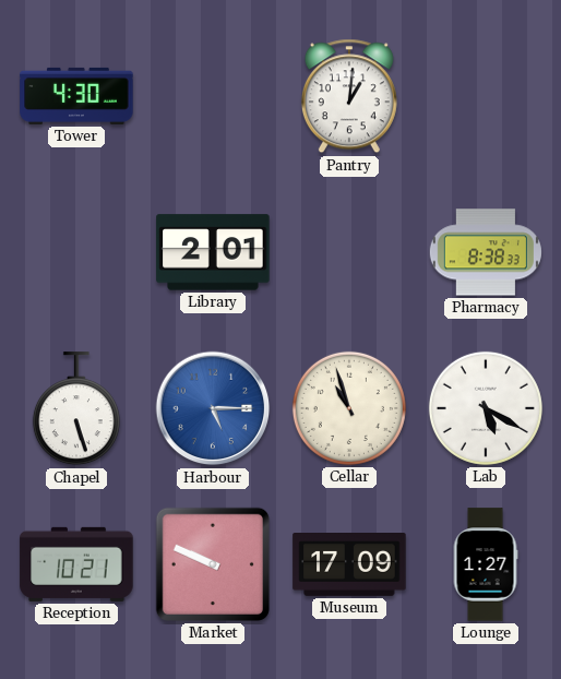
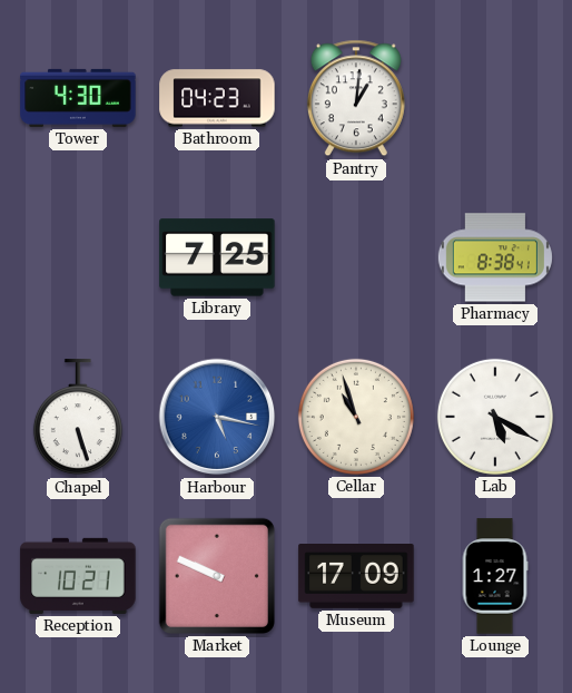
Bathroom: none -> 04:23
Library: 2:01 -> 7:25
Pharmacy: 8:38:33 -> 8:38:41
Harbour: 5:15 -> 5:17
